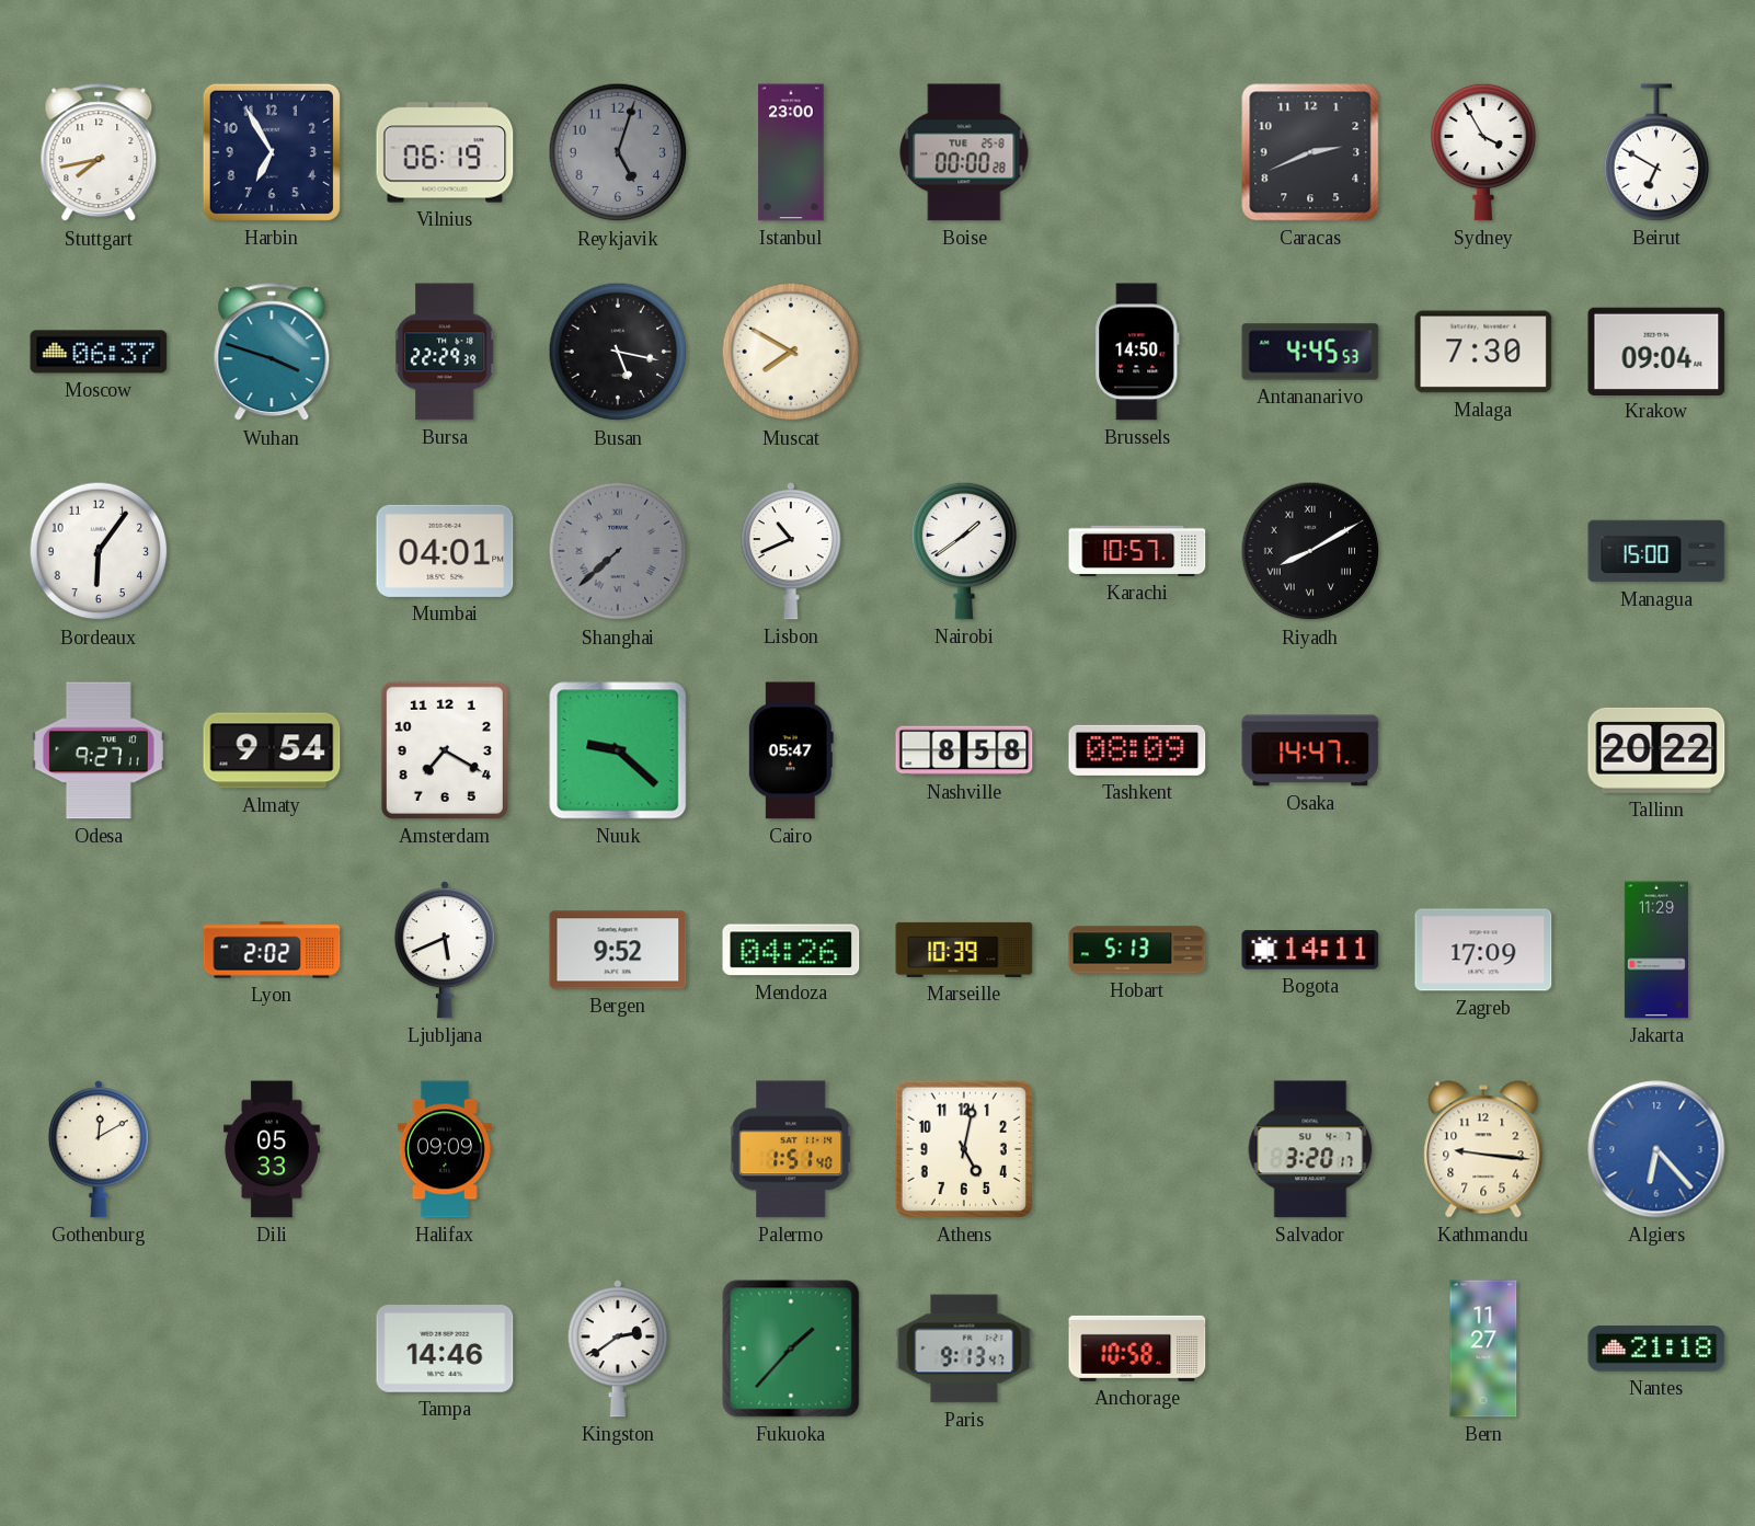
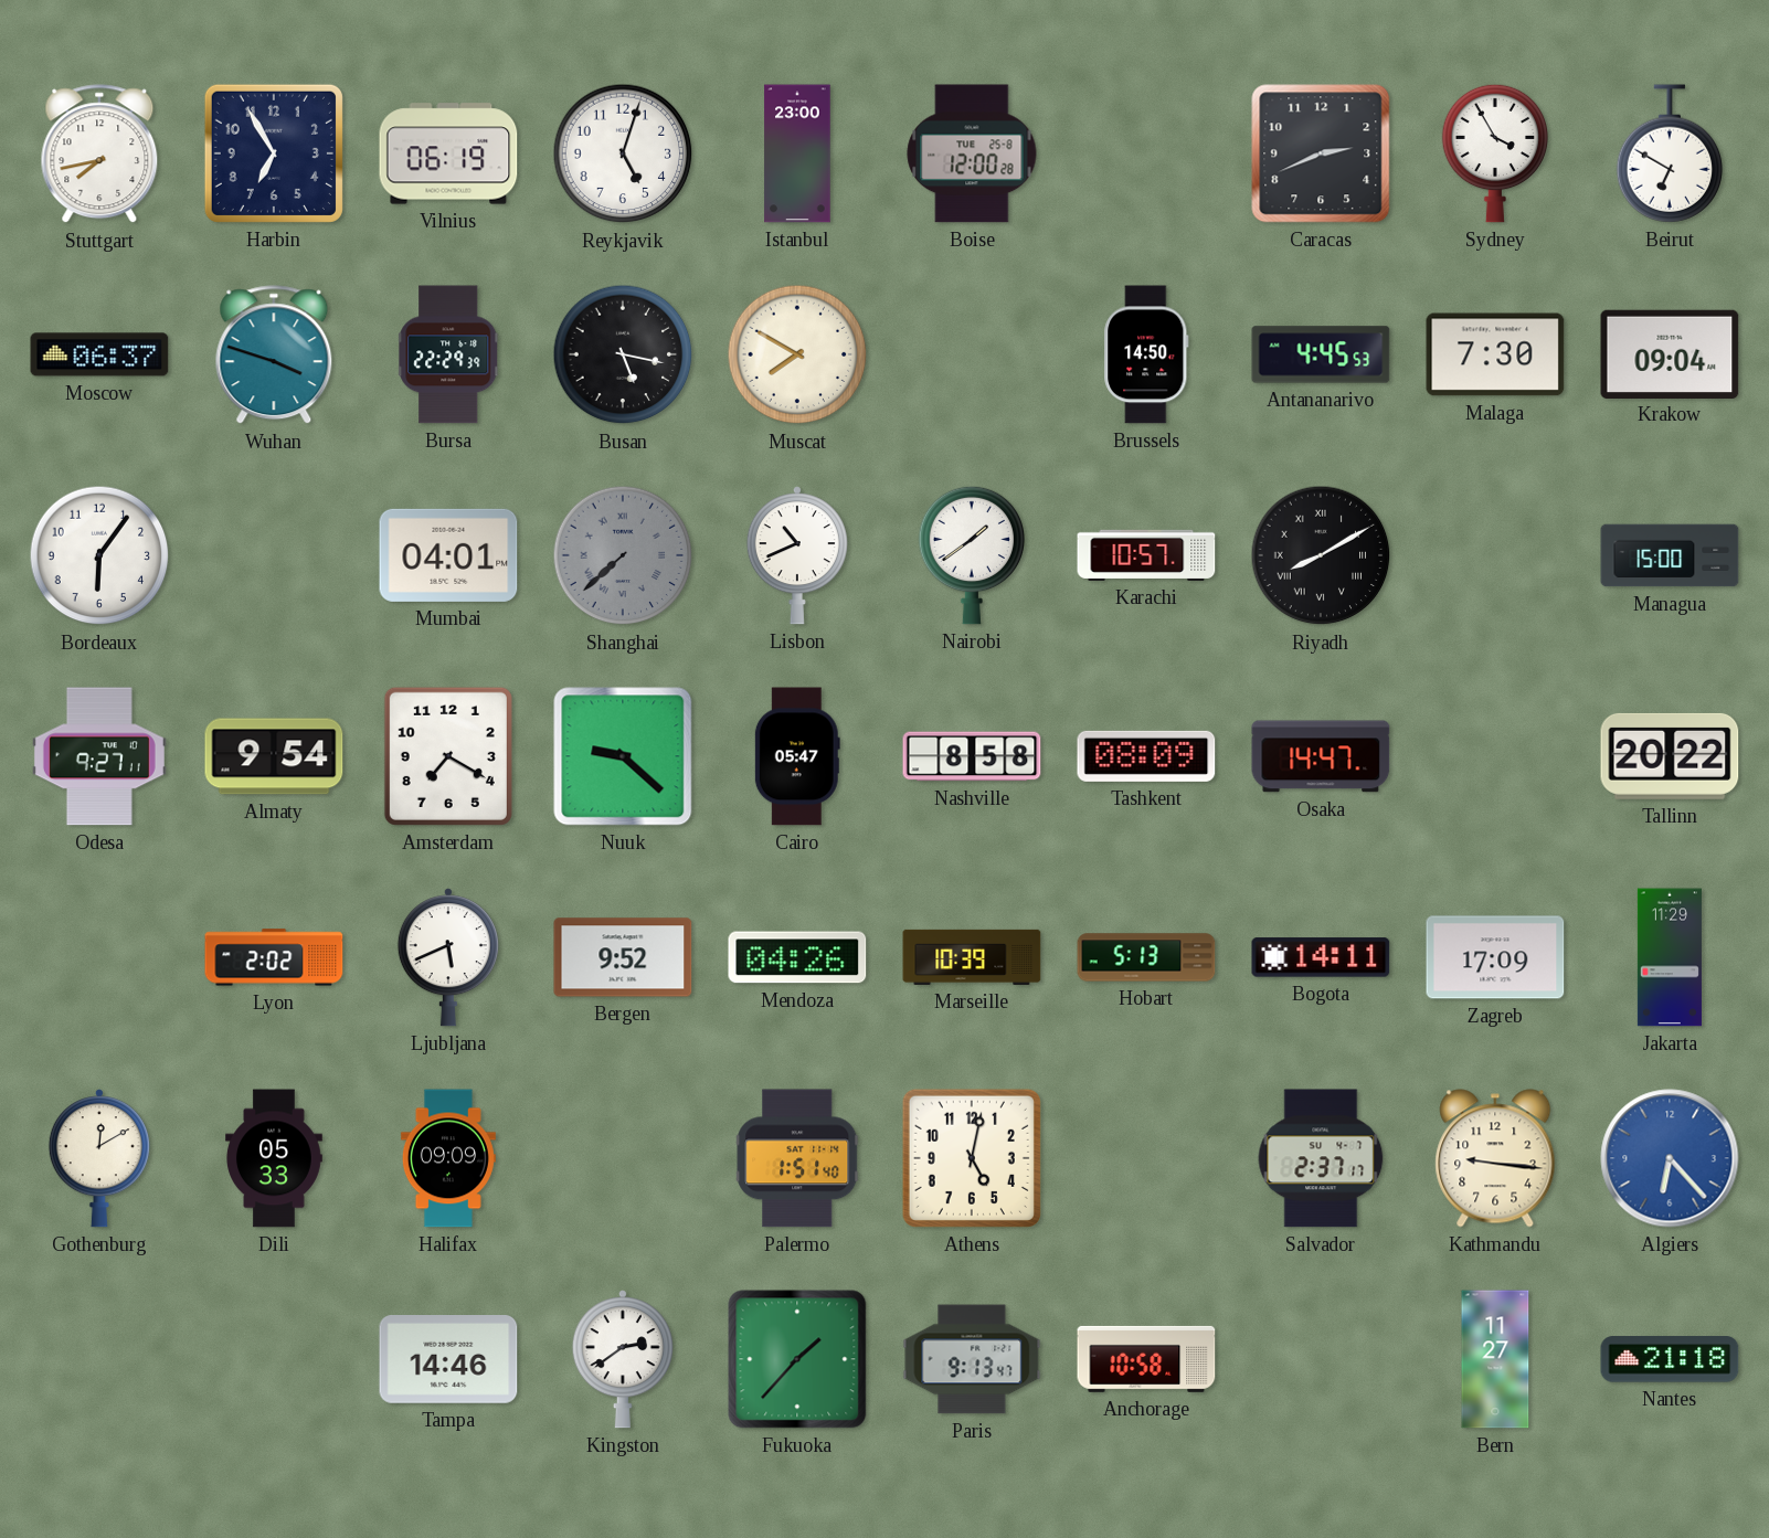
Reykjavik dial: grey -> white
Boise: 00:00 -> 12:00
Salvador: 3:20 -> 2:37
